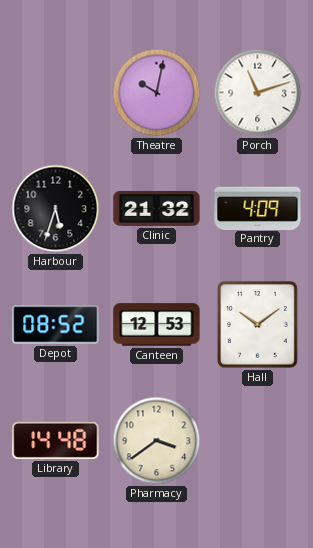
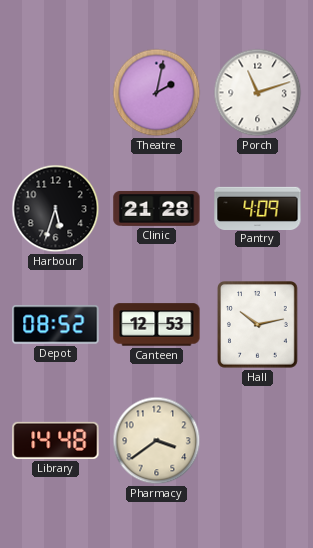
Theatre: 10:02 -> 2:02
Clinic: 21:32 -> 21:28
Hall: 10:09 -> 10:13
